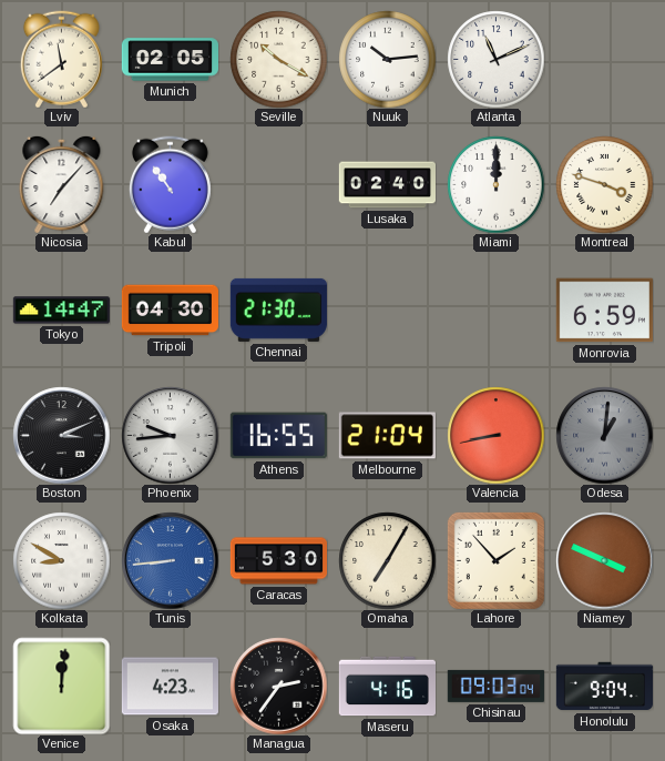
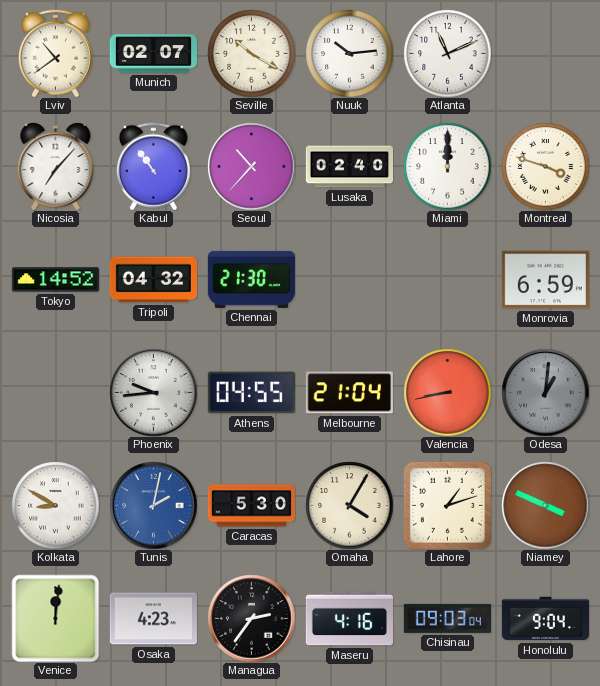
Lviv: 11:39 -> 10:39
Munich: 02:05 -> 02:07
Seoul: none -> 10:37
Tokyo: 14:47 -> 14:52
Tripoli: 04:30 -> 04:32
Boston: 3:11 -> none
Athens: 16:55 -> 04:55
Tunis: 8:44 -> 2:02
Omaha: 7:05 -> 4:05
Lahore: 1:53 -> 1:12
